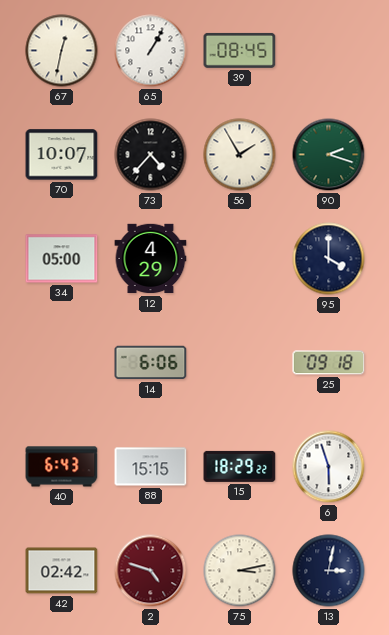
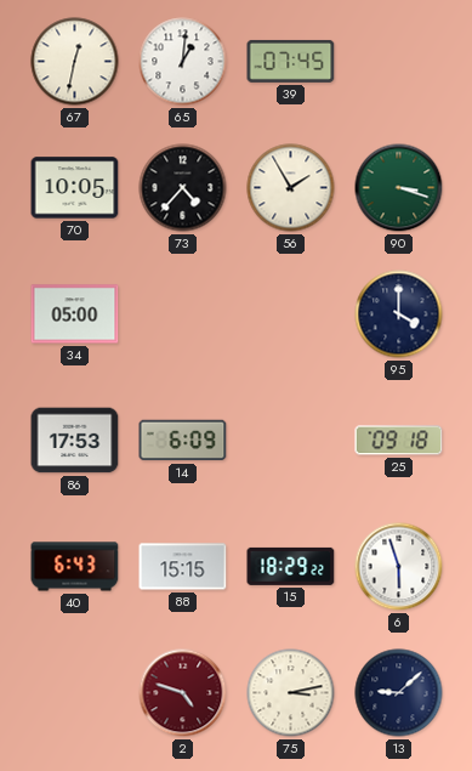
65: 1:05 -> 1:01
39: 08:45 -> 07:45
70: 10:07 -> 10:05
90: 2:18 -> 3:18
12: 4:29 -> none
86: none -> 17:53
14: 6:06 -> 6:09
42: 02:42 -> none
13: 3:02 -> 9:08
